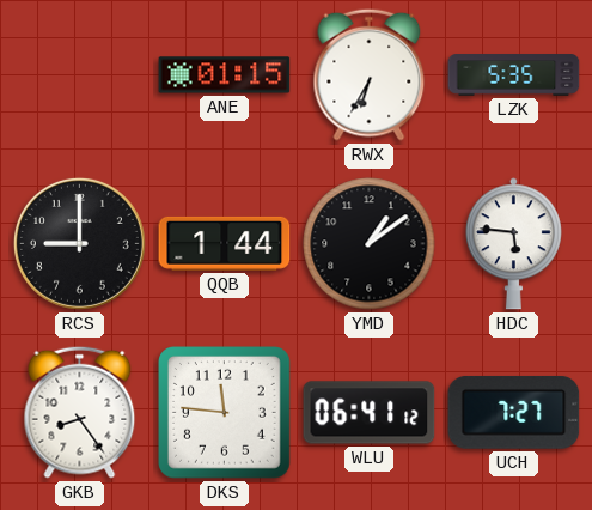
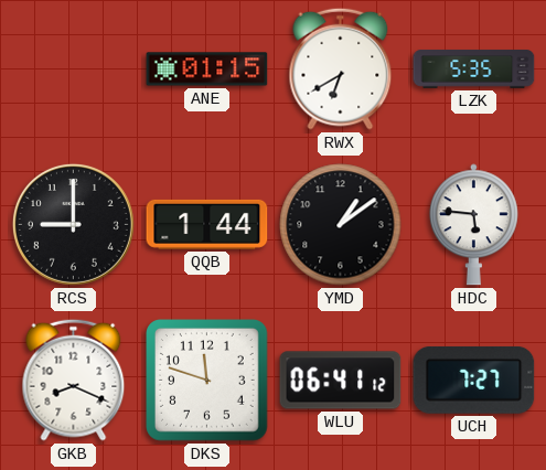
RWX: 6:35 -> 6:40
GKB: 8:24 -> 8:19
DKS: 11:46 -> 11:48
